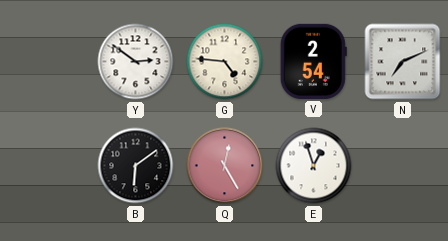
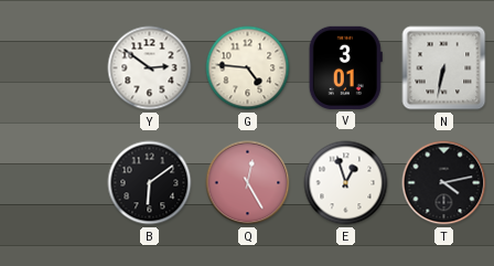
V: 2:54 -> 3:01
N: 7:11 -> 6:32
T: none -> 4:13
